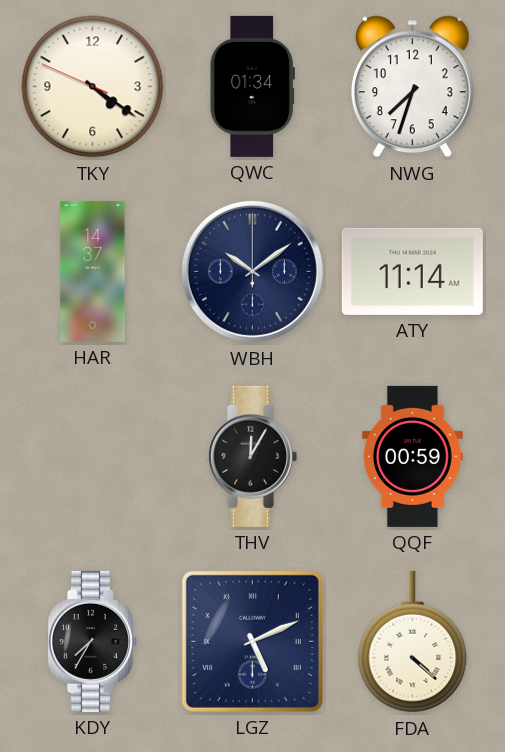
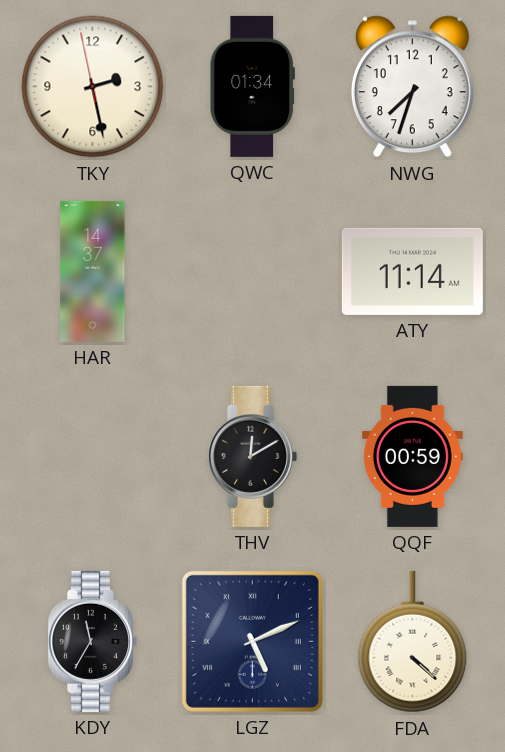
TKY: 4:20 -> 2:27
WBH: 10:09 -> none
THV: 12:05 -> 12:10
KDY: 7:35 -> 11:35
